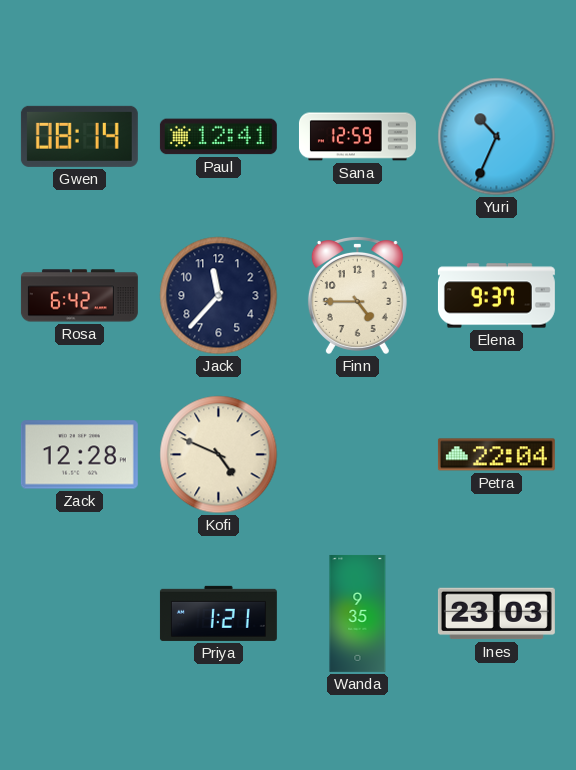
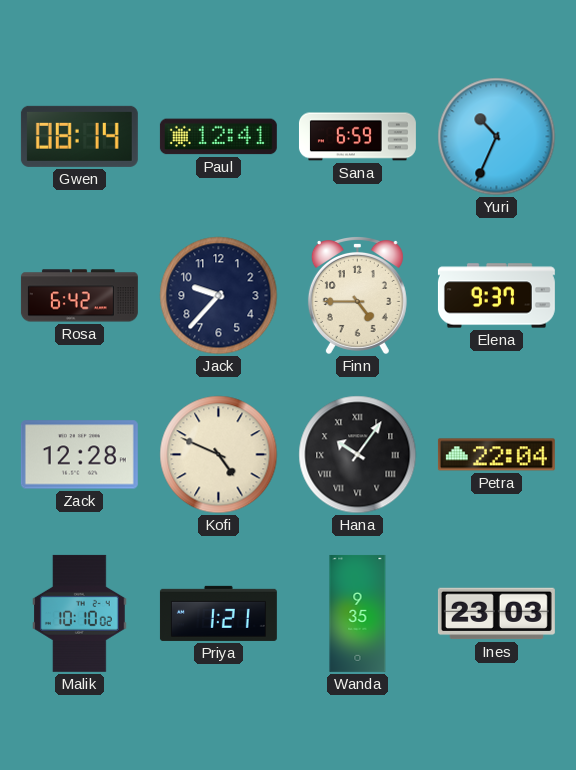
Sana: 12:59 -> 6:59
Jack: 11:37 -> 9:37
Hana: none -> 10:06
Malik: none -> 10:10
